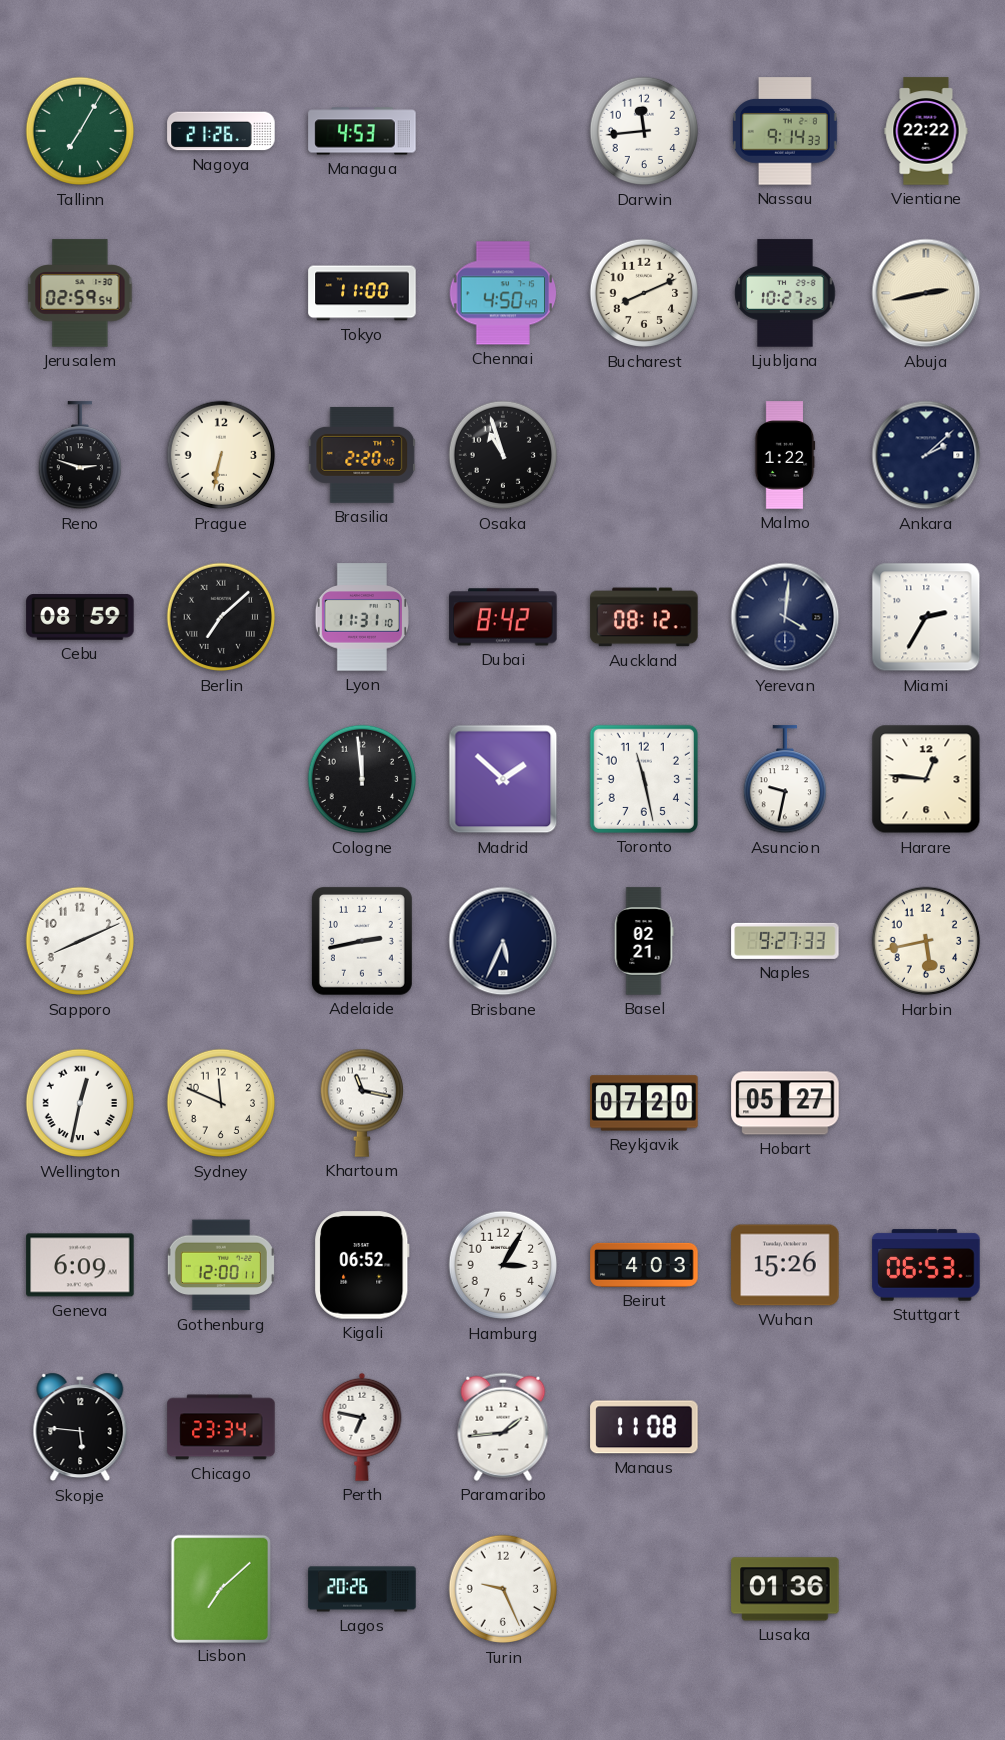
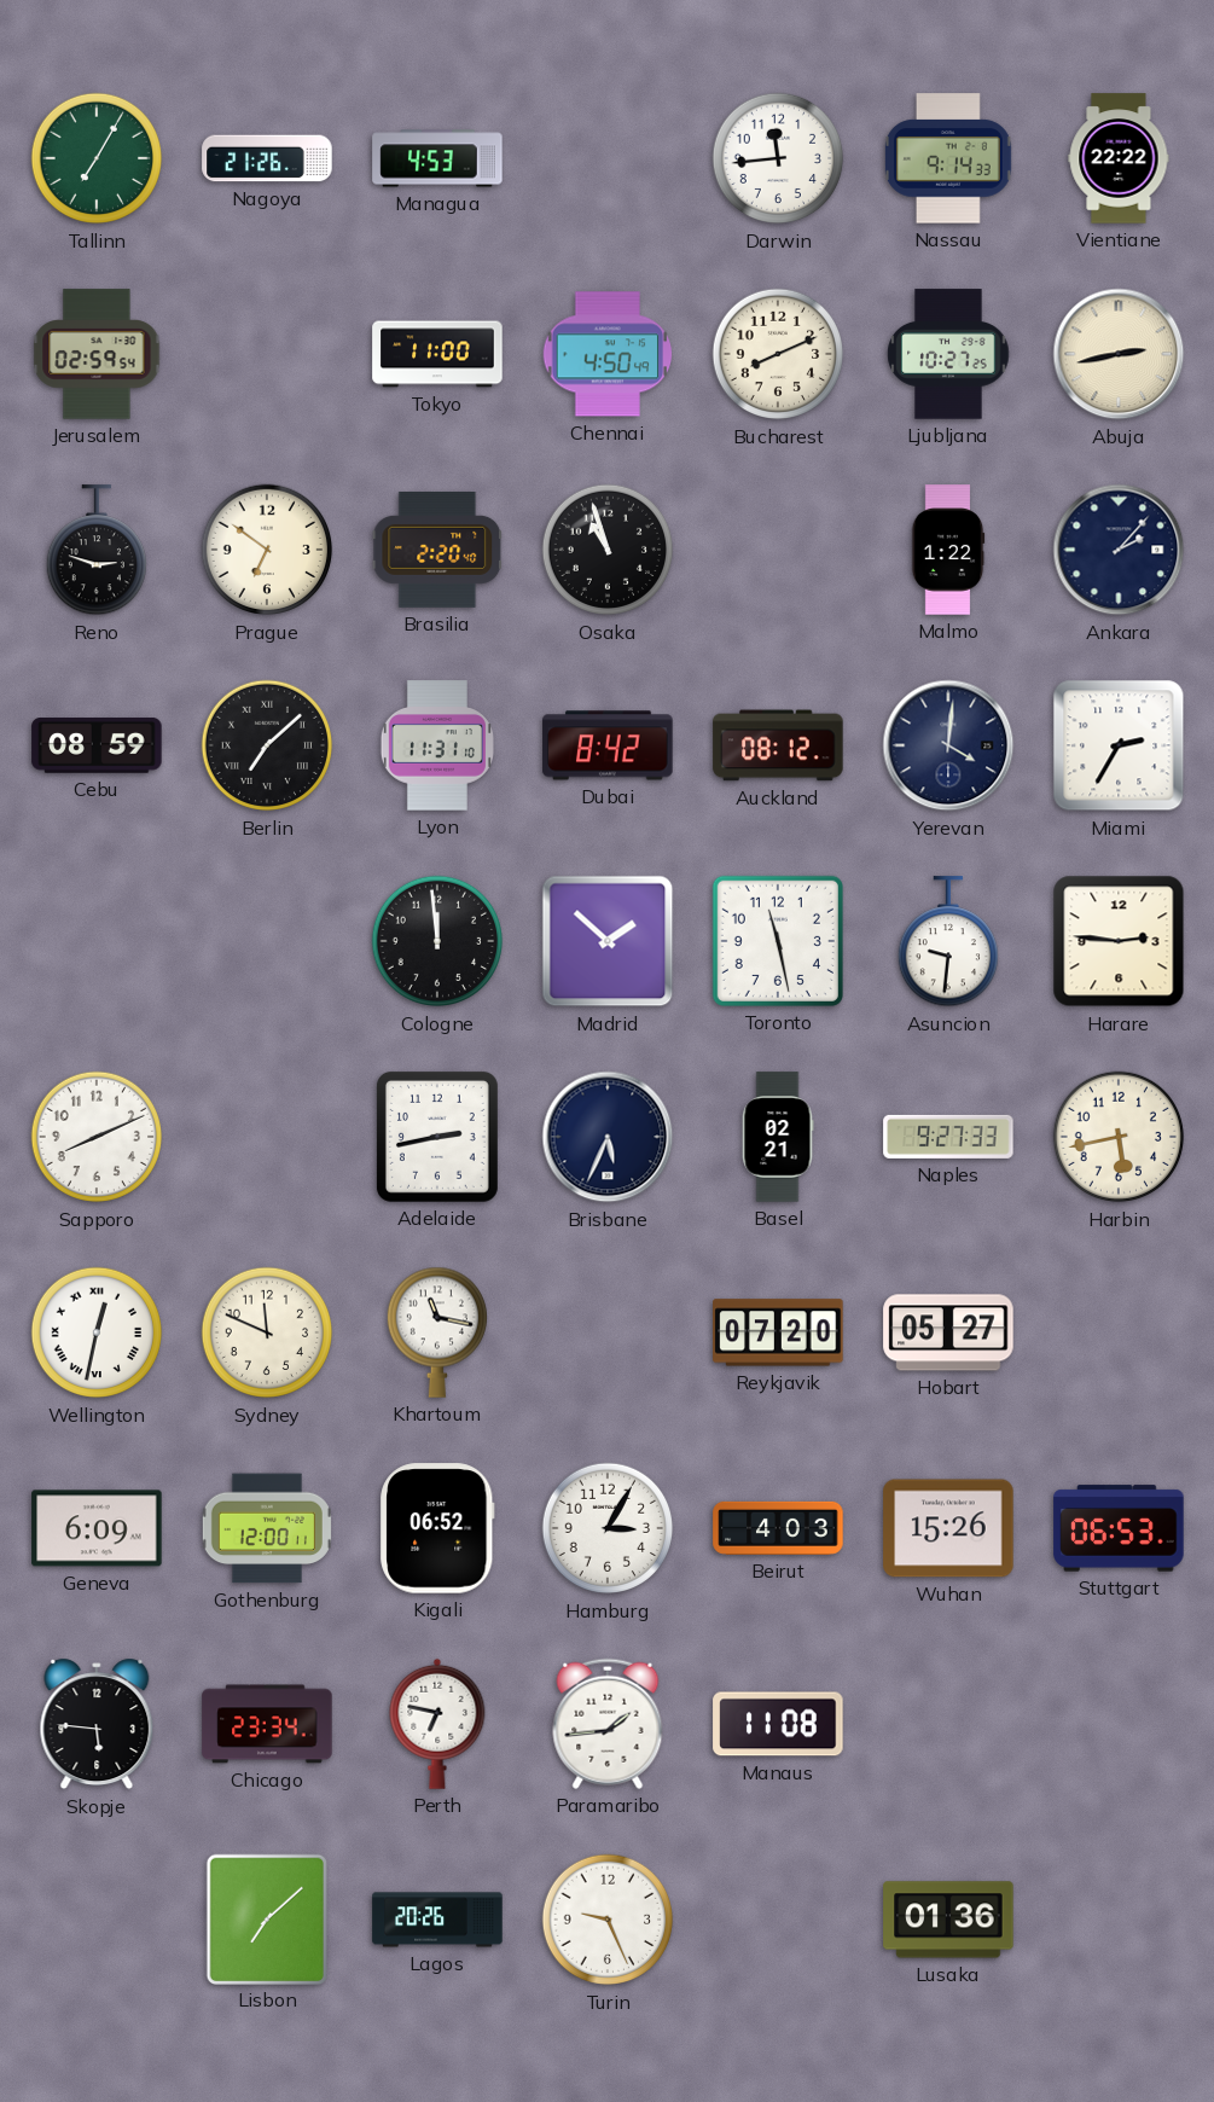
Prague: 6:32 -> 6:51
Ankara: 2:08 -> 2:07
Asuncion: 9:32 -> 9:31
Harare: 12:46 -> 2:46
